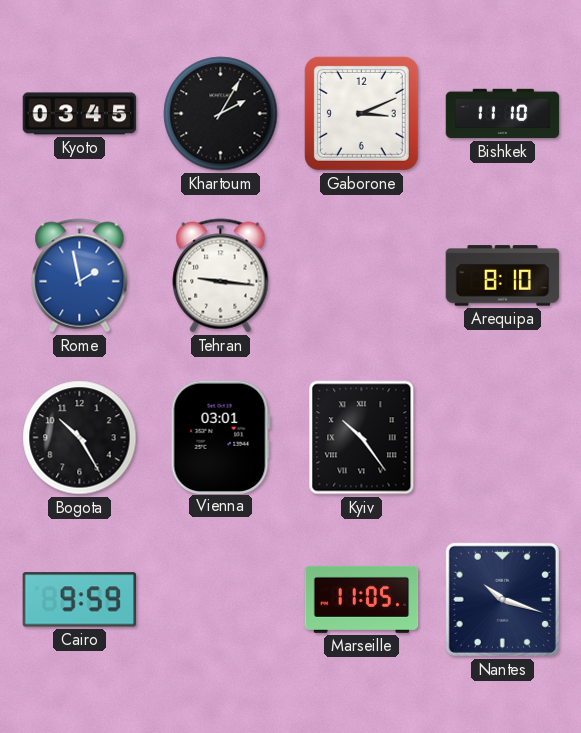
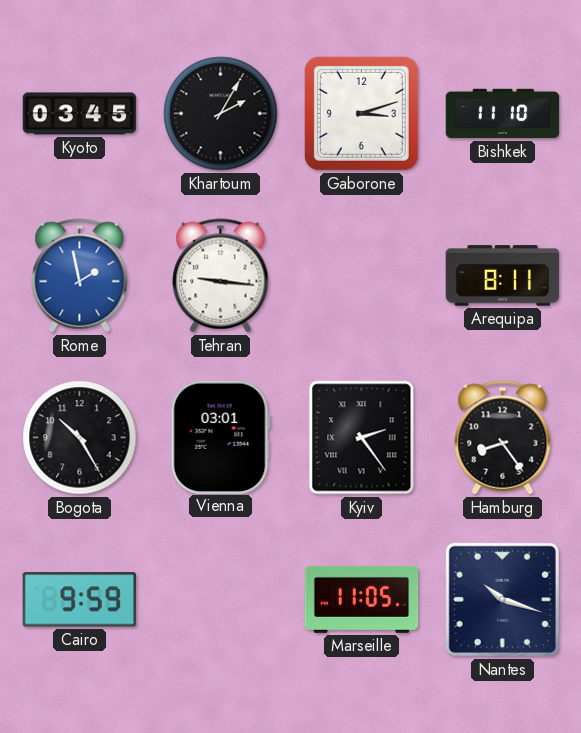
Gaborone: 3:11 -> 3:12
Arequipa: 8:10 -> 8:11
Kyiv: 10:24 -> 2:24
Hamburg: none -> 8:24
